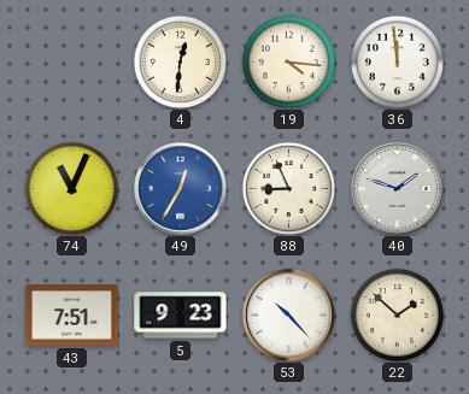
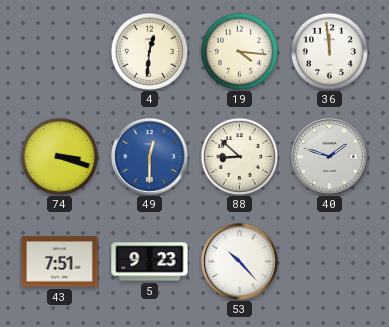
74: 11:04 -> 3:18
49: 12:35 -> 12:30
88: 8:56 -> 8:52
22: 1:52 -> none
